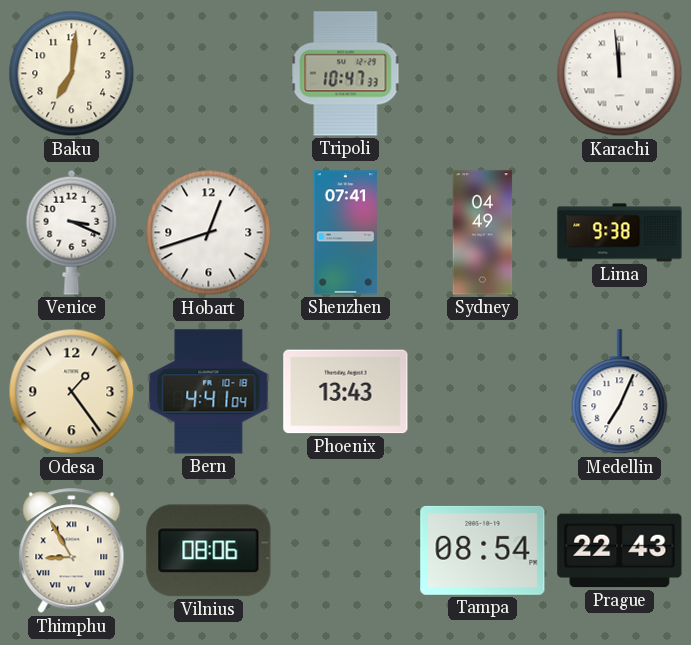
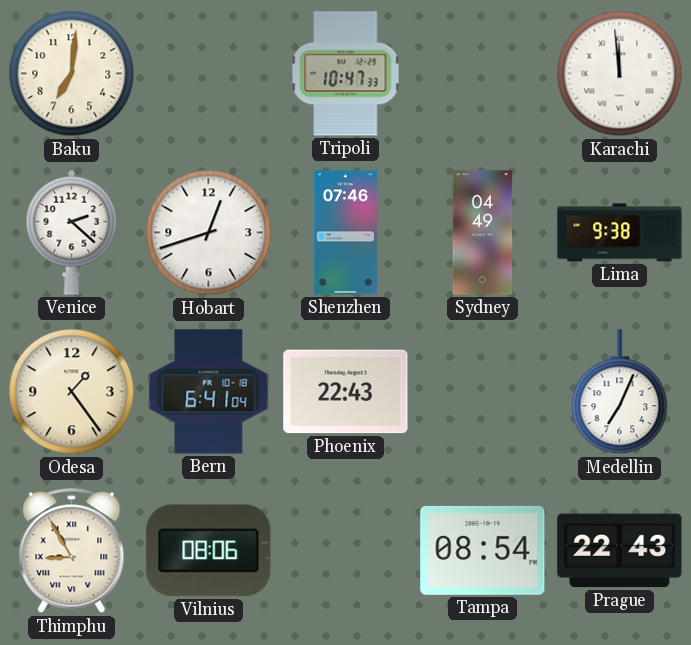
Venice: 3:19 -> 2:22
Shenzhen: 07:41 -> 07:46
Bern: 4:41 -> 6:41
Phoenix: 13:43 -> 22:43
